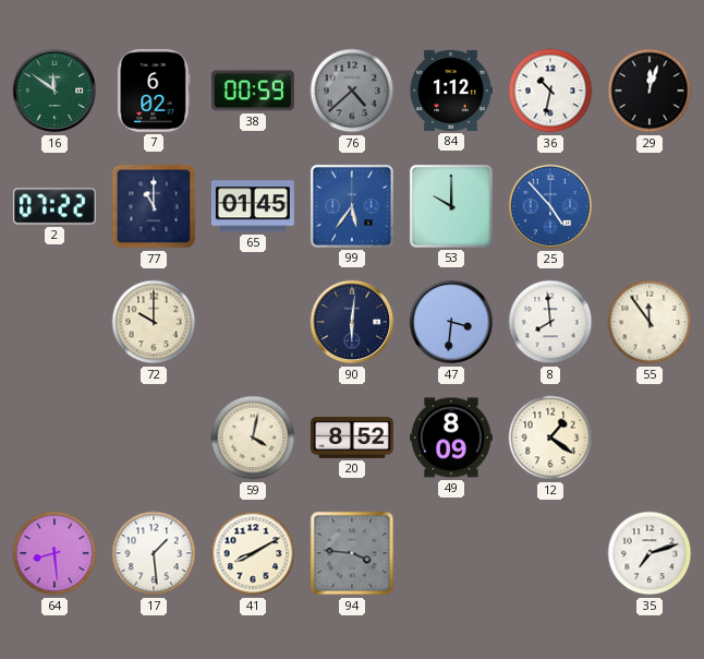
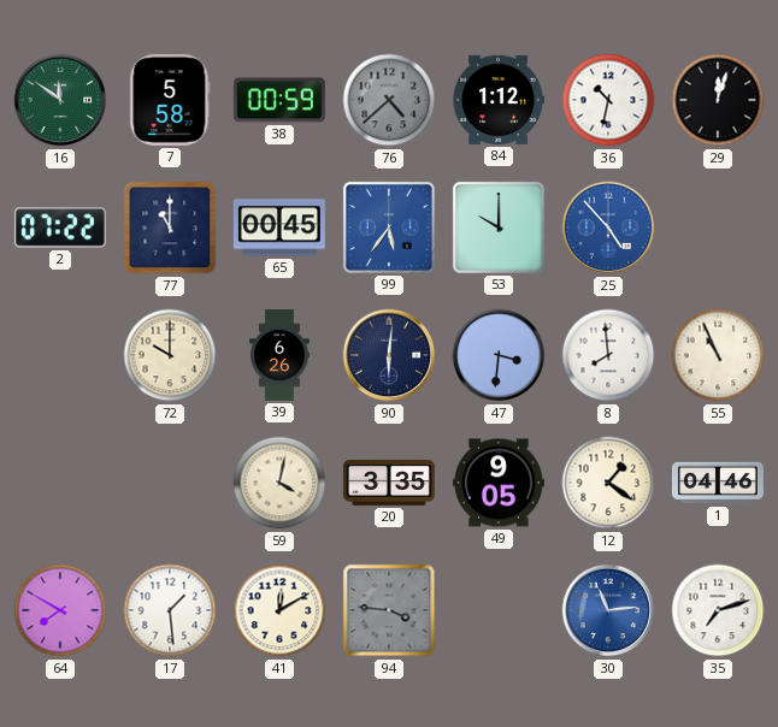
7: 6:02 -> 5:58
65: 01:45 -> 00:45
39: none -> 6:26
55: 11:54 -> 10:56
20: 8:52 -> 3:35
49: 8:09 -> 9:05
1: none -> 04:46
64: 8:29 -> 7:50
41: 8:10 -> 12:10
30: none -> 11:14
